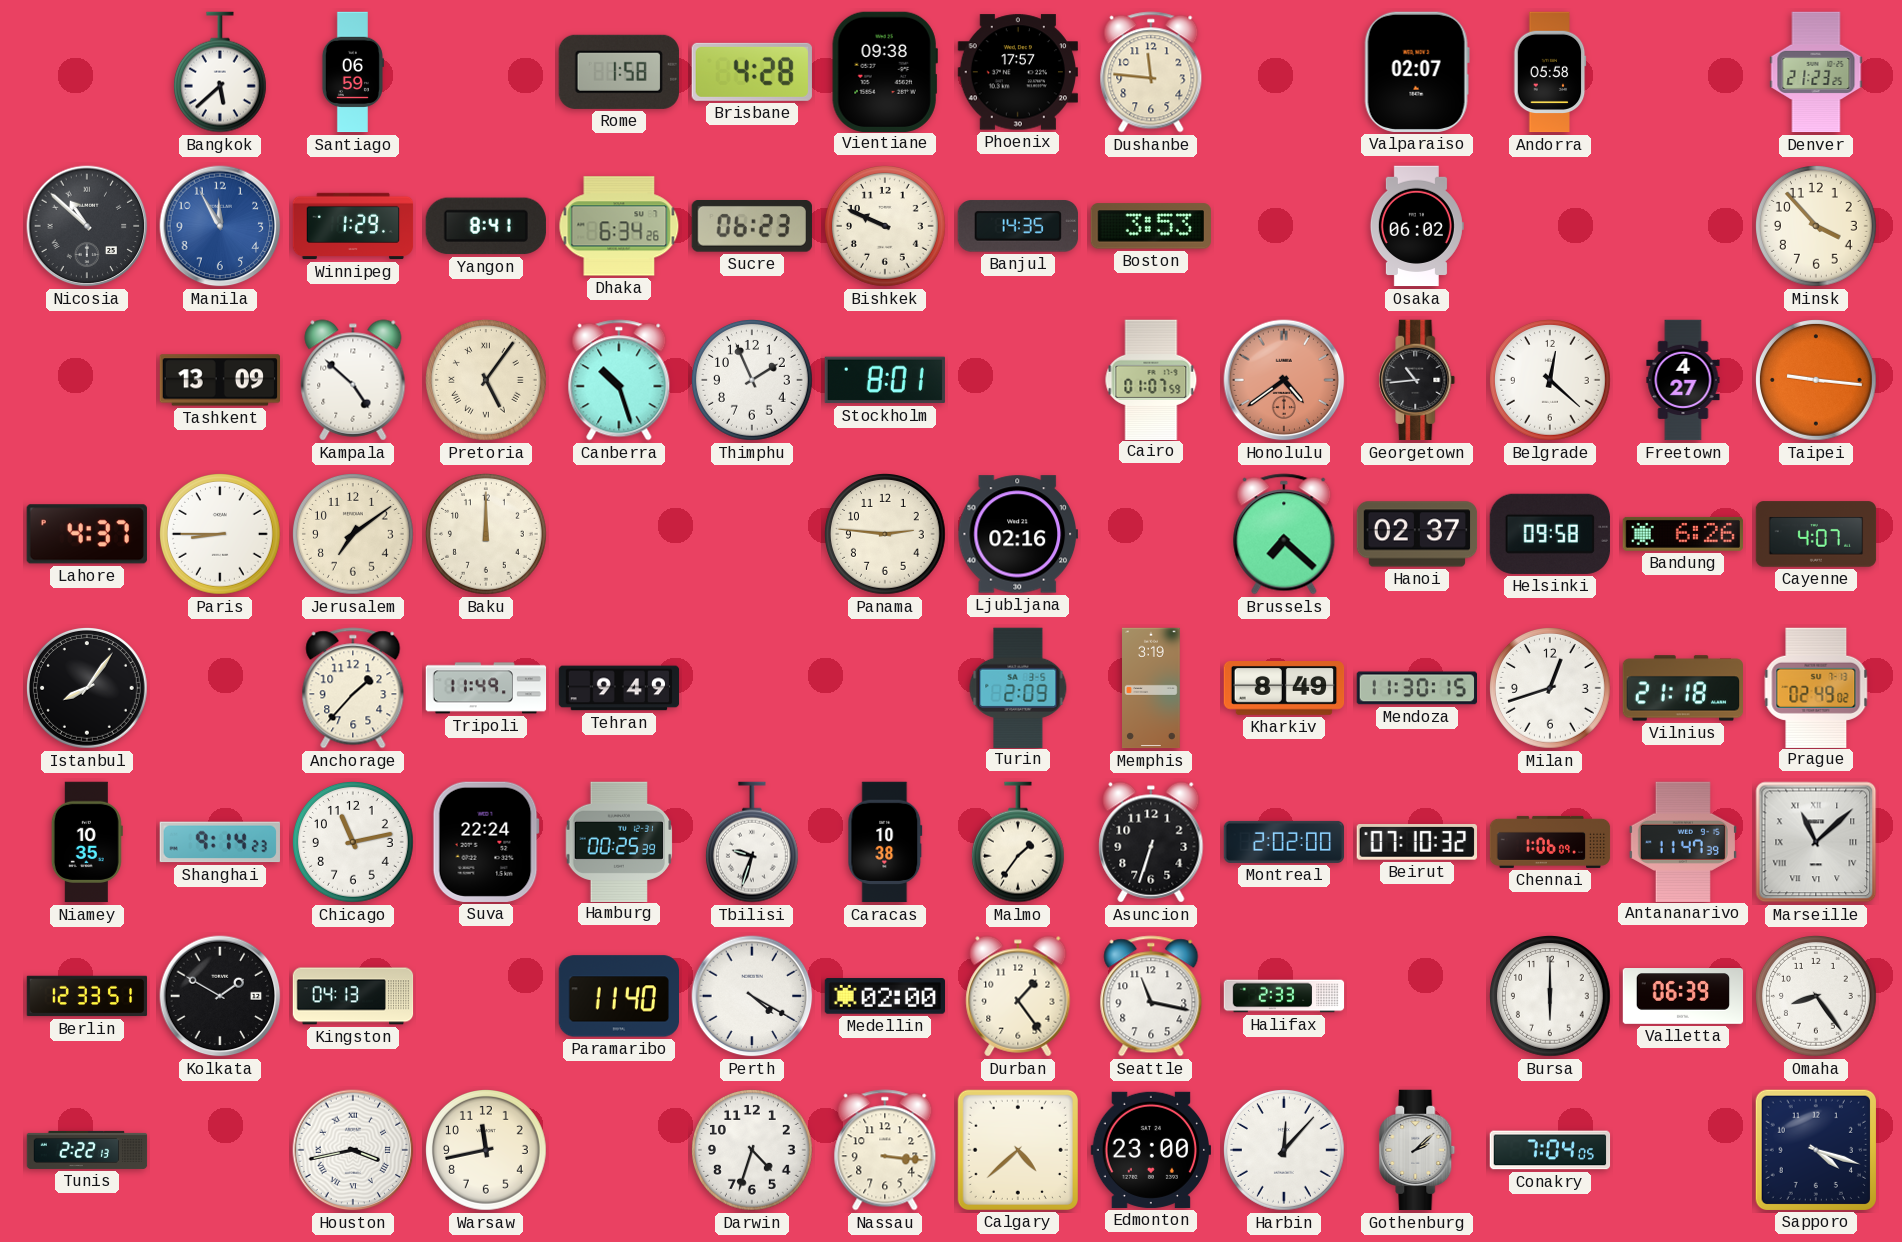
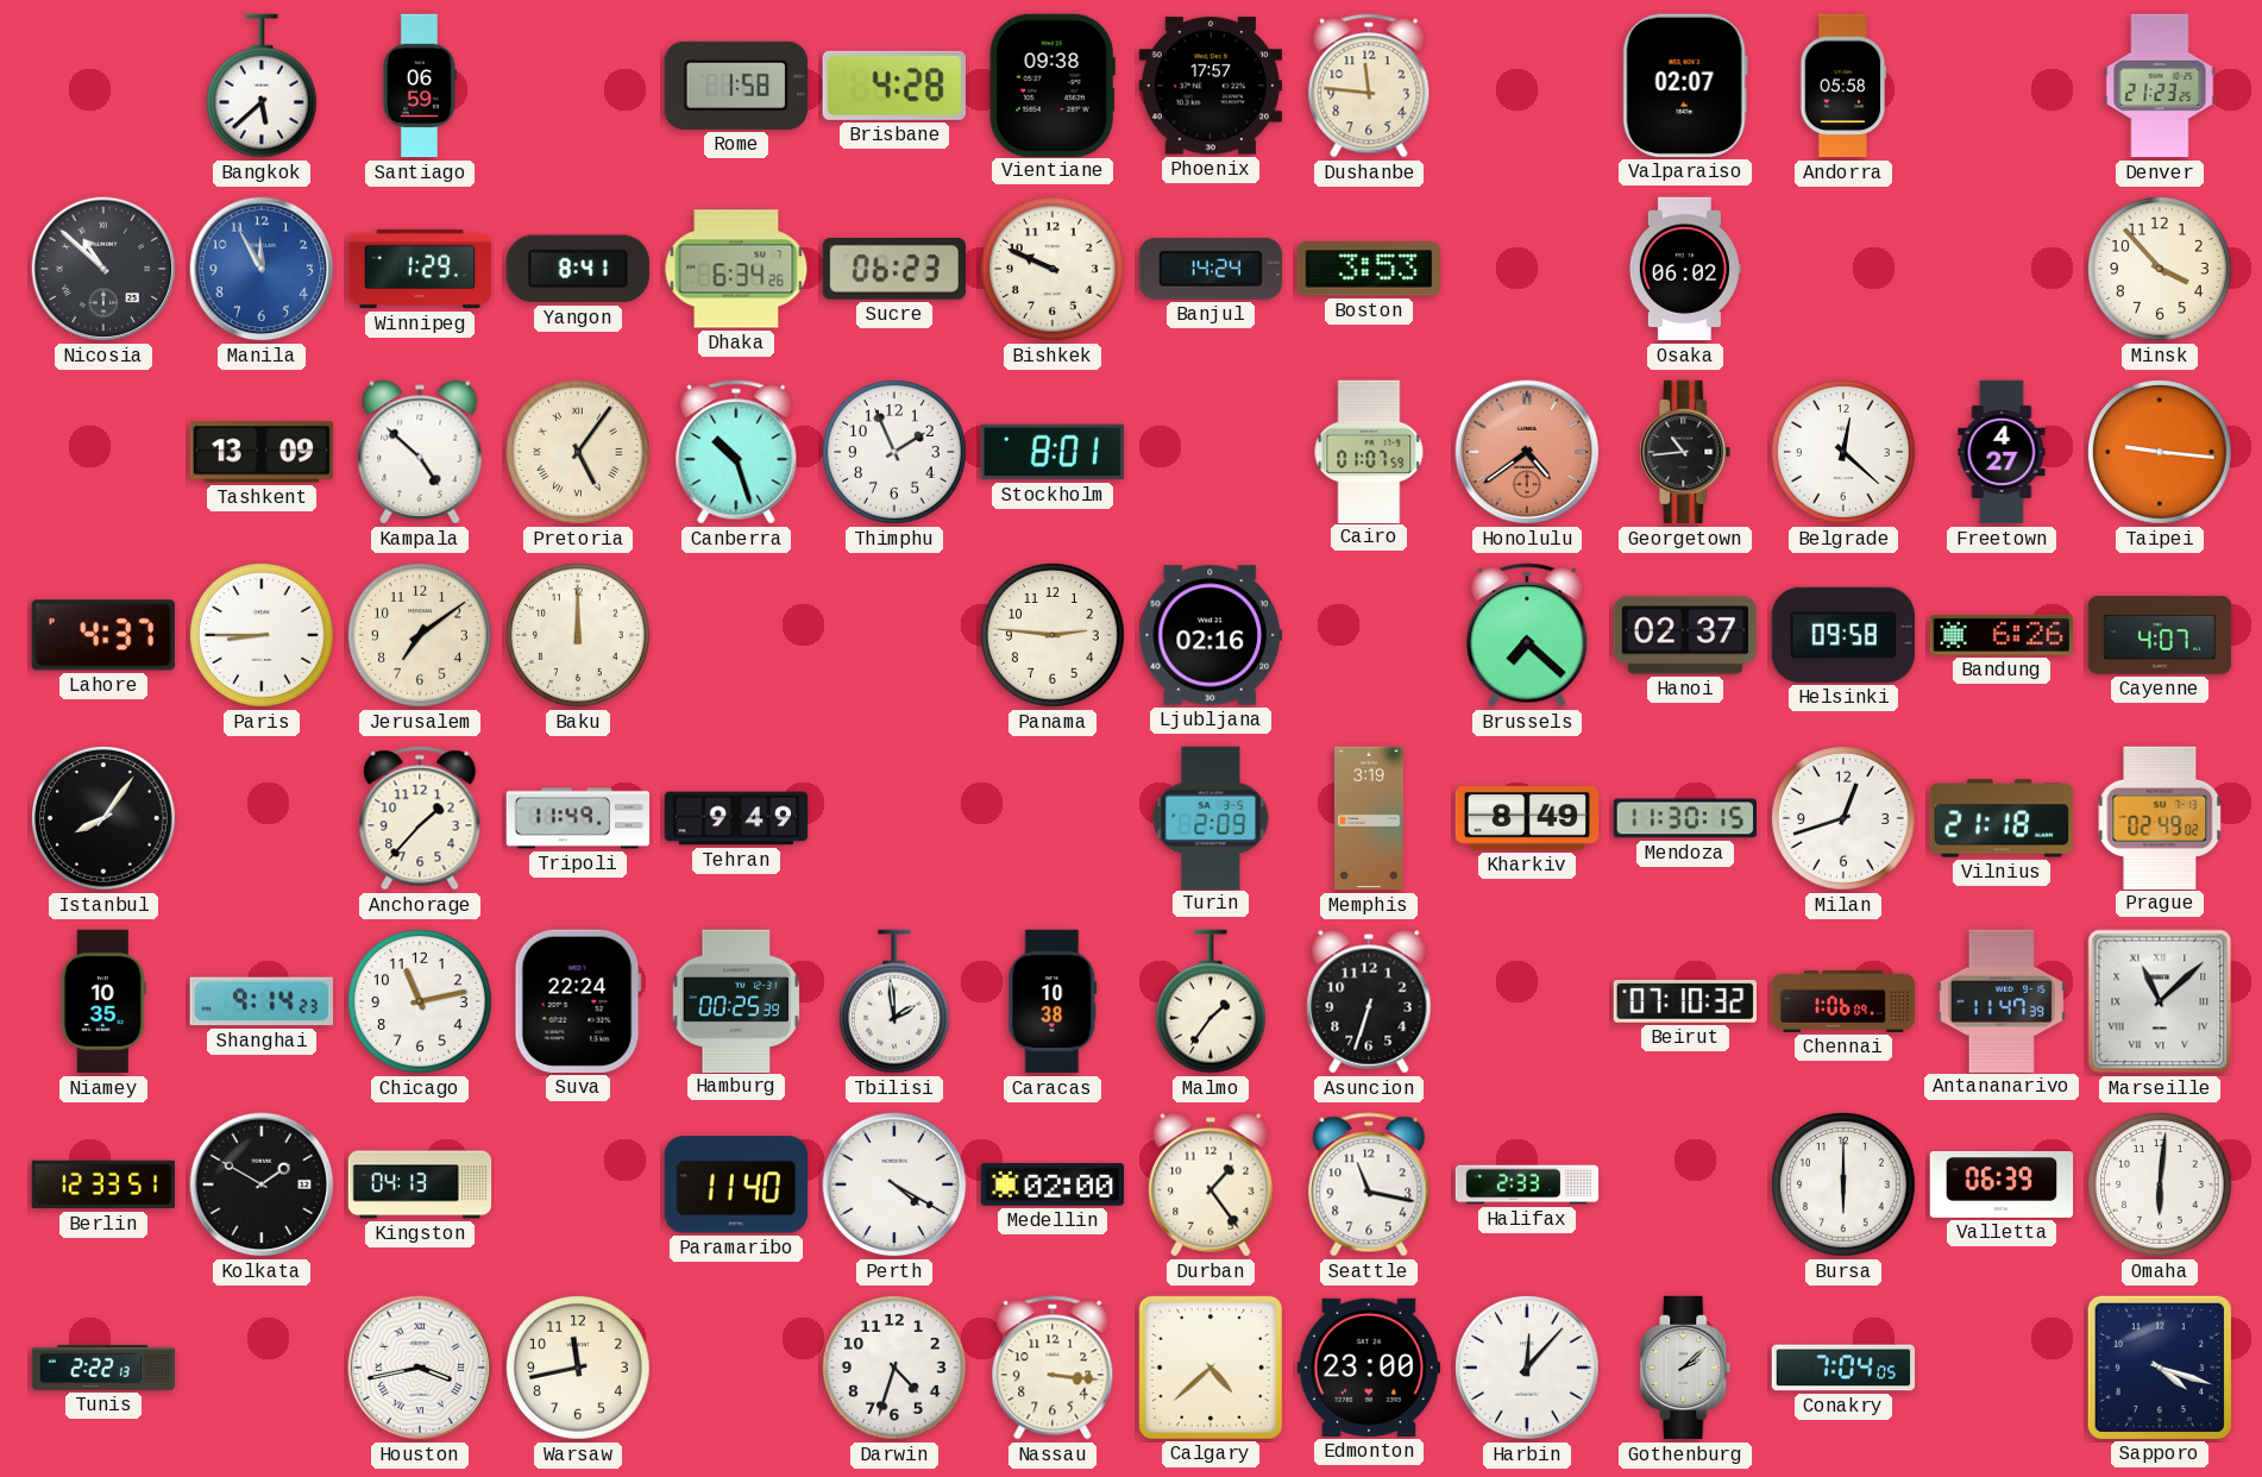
Banjul: 14:35 -> 14:24
Tbilisi: 9:33 -> 1:59
Montreal: 2:02 -> none
Omaha: 8:24 -> 6:01
